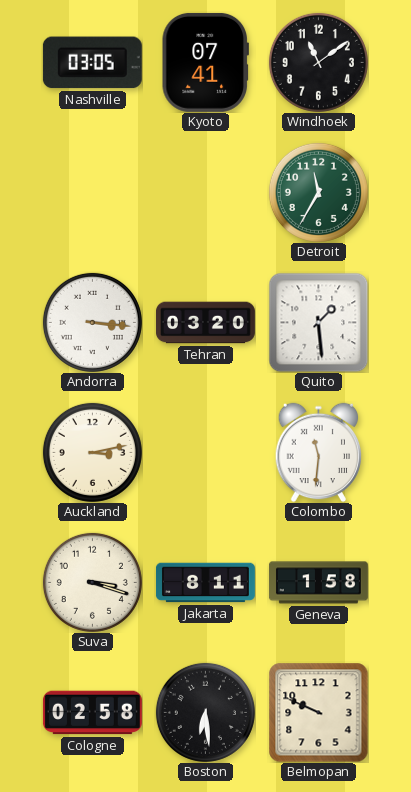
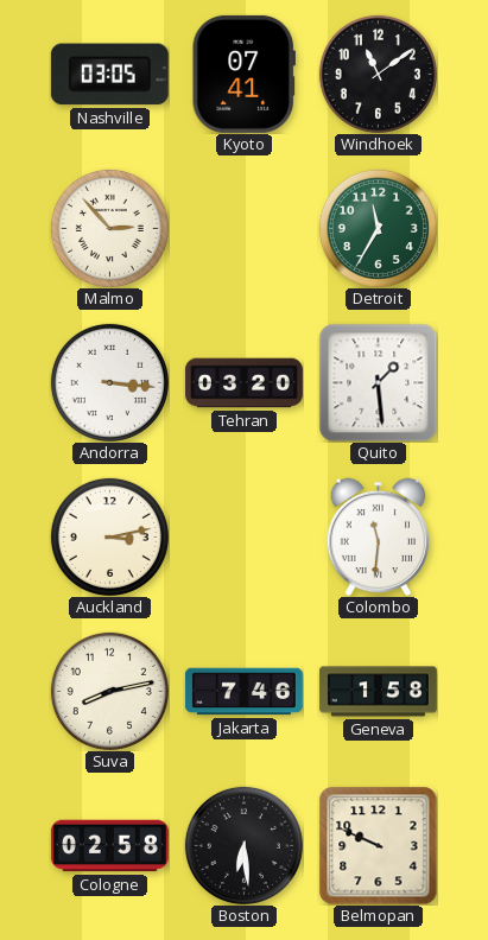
Malmo: none -> 2:53
Suva: 3:18 -> 8:13
Jakarta: 8:11 -> 7:46
